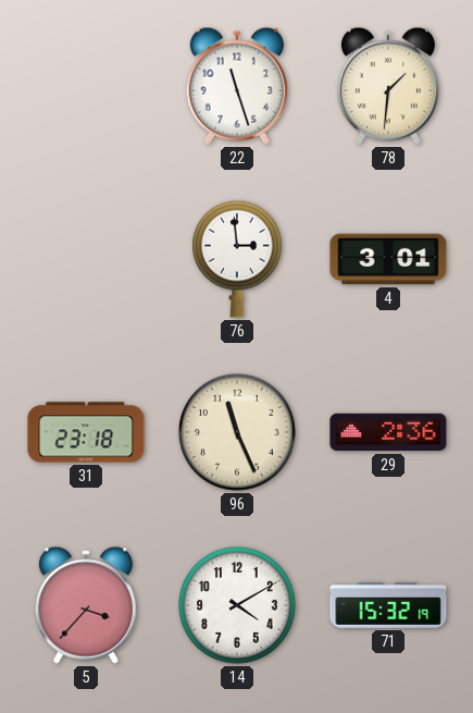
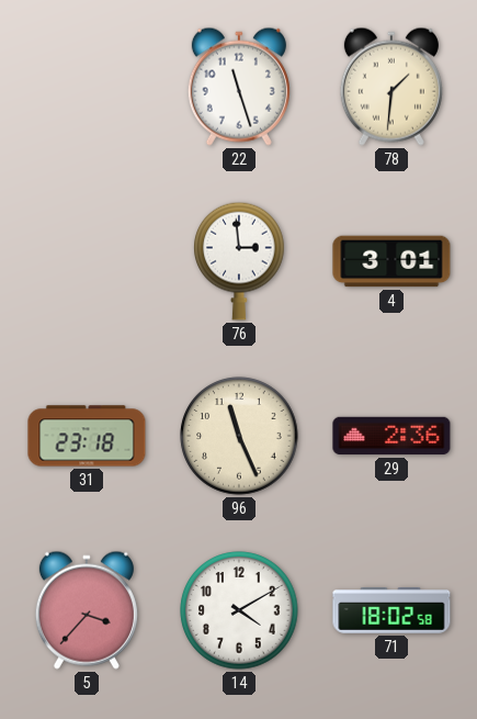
71: 15:32 -> 18:02
